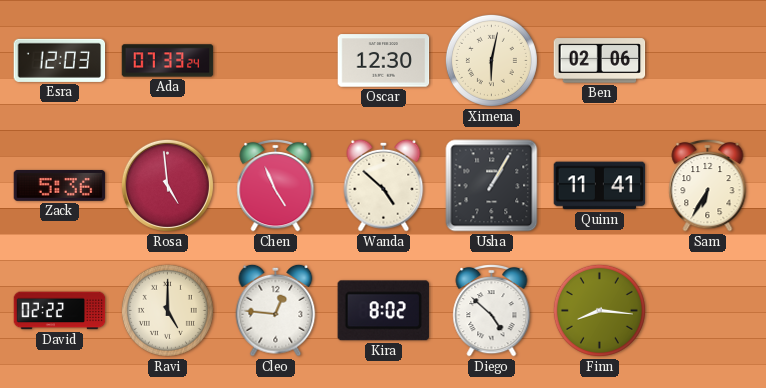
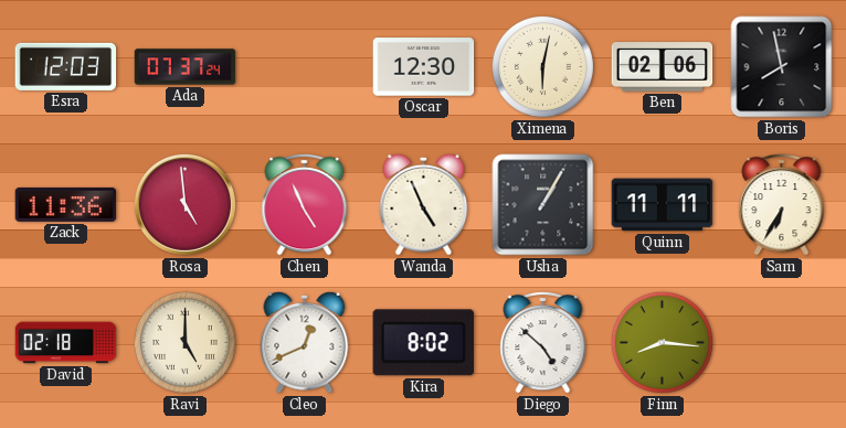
Ada: 07:33 -> 07:37
Boris: none -> 7:58
Zack: 5:36 -> 11:36
Wanda: 4:52 -> 4:56
Quinn: 11:41 -> 11:11
David: 02:22 -> 02:18
Cleo: 12:46 -> 12:41
